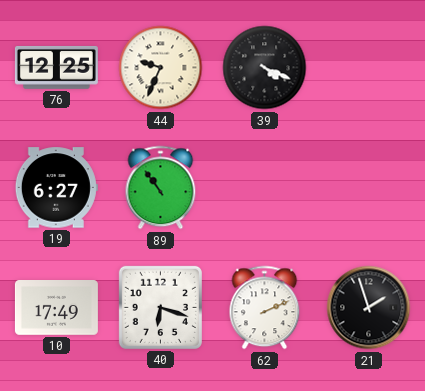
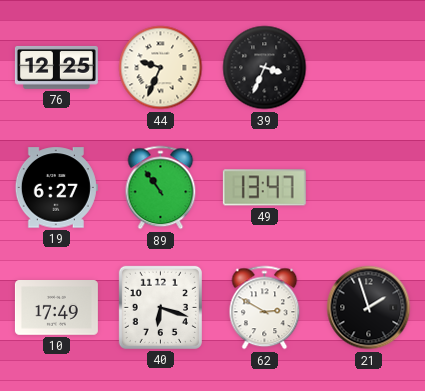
39: 4:19 -> 3:34
49: none -> 13:47
62: 2:11 -> 2:50
